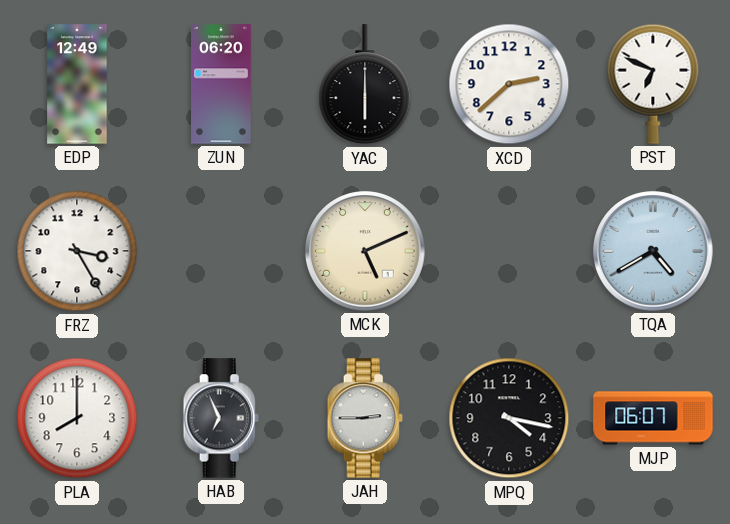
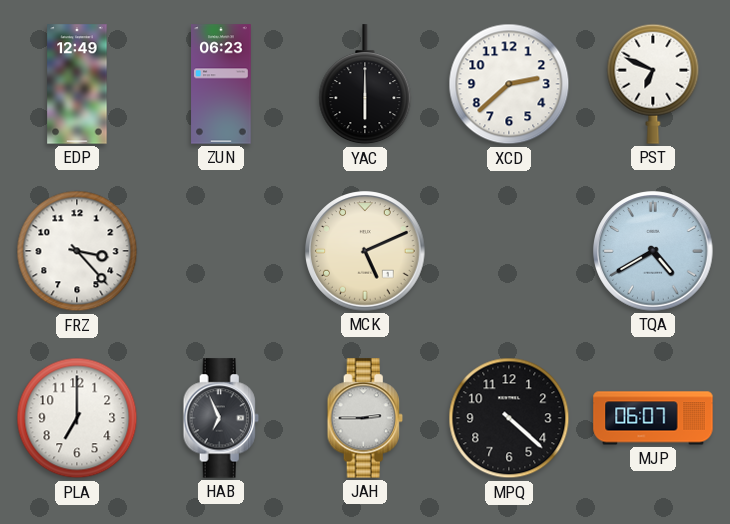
ZUN: 06:20 -> 06:23
FRZ: 3:25 -> 3:23
PLA: 8:00 -> 7:00
MPQ: 4:17 -> 4:22
